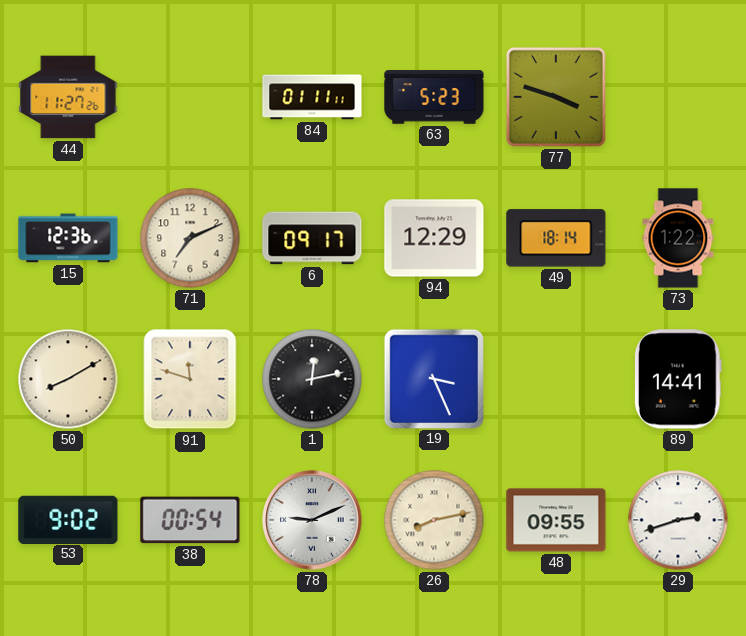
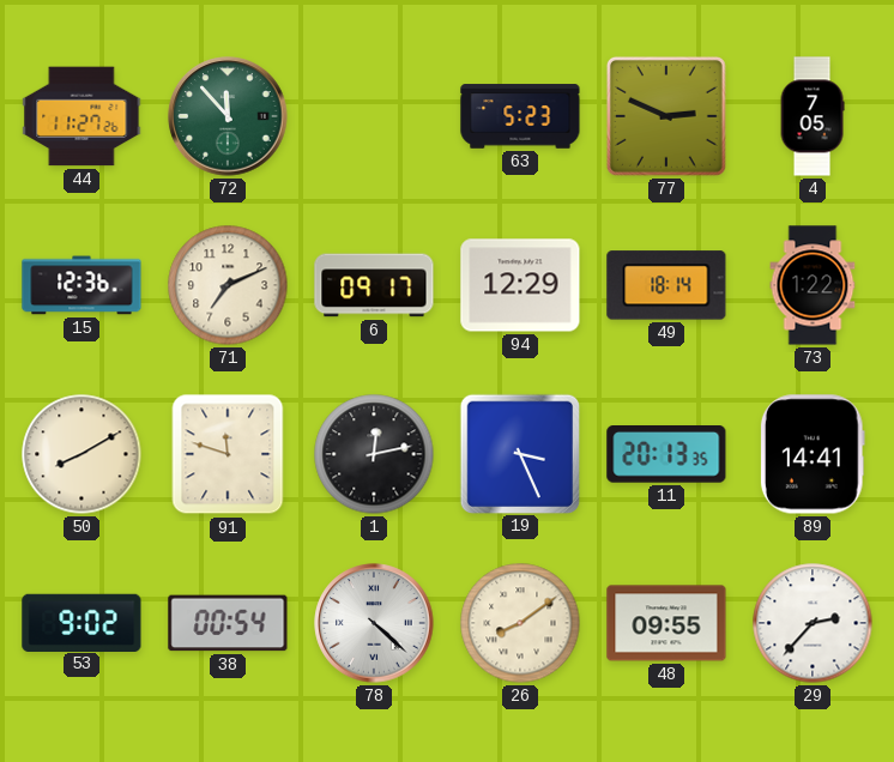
72: none -> 11:53
84: 01:11 -> none
77: 3:48 -> 2:49
4: none -> 7:05
11: none -> 20:13
78: 9:11 -> 4:22
26: 8:13 -> 8:09
29: 2:42 -> 2:37
